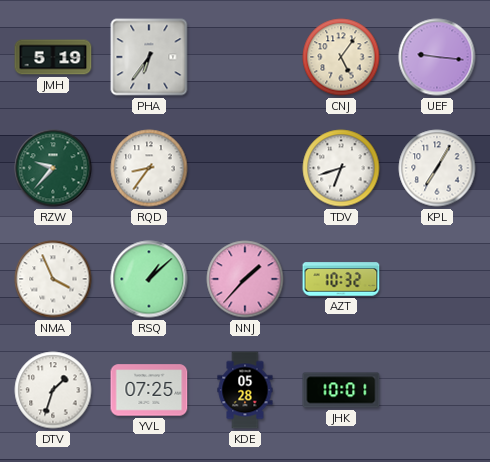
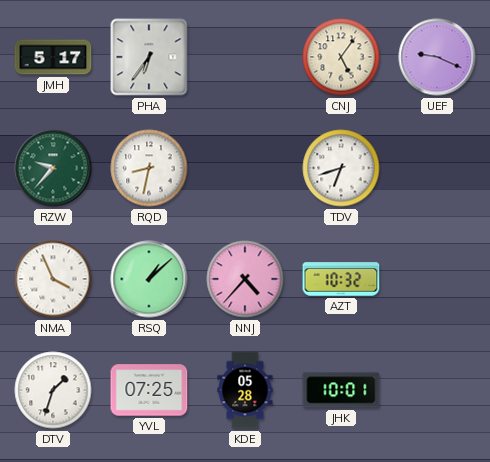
JMH: 5:19 -> 5:17
UEF: 9:16 -> 9:19
RQD: 8:36 -> 8:32
KPL: 7:05 -> none
NNJ: 1:37 -> 4:37
